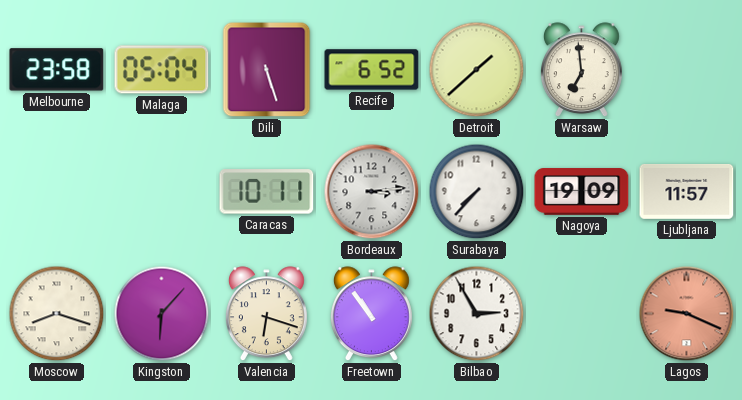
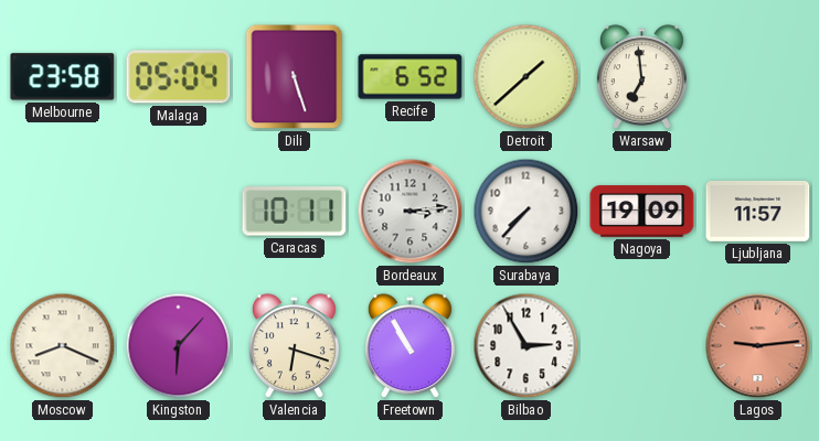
Moscow: 8:18 -> 8:19
Freetown: 10:54 -> 10:55
Lagos: 9:19 -> 9:14
